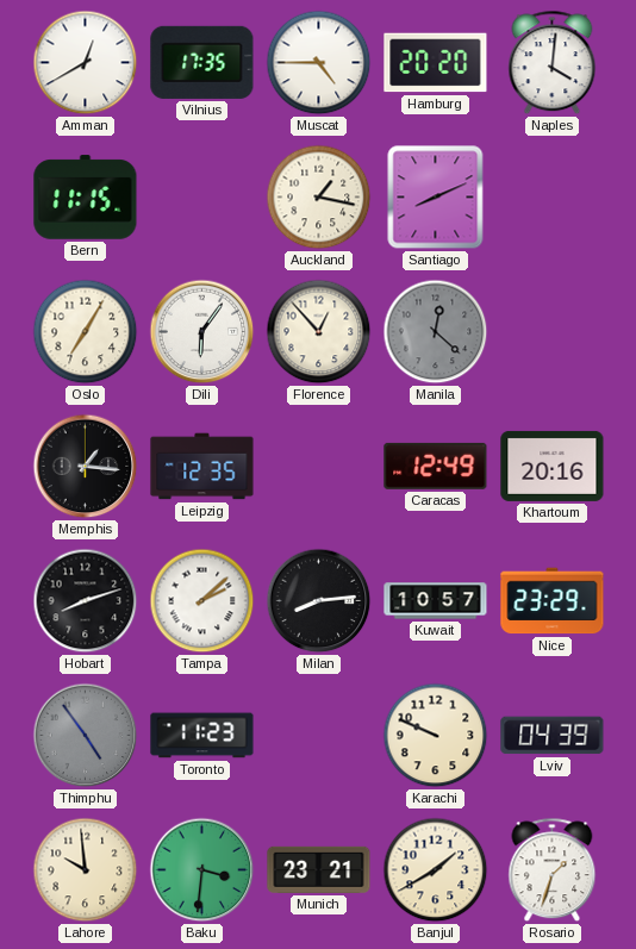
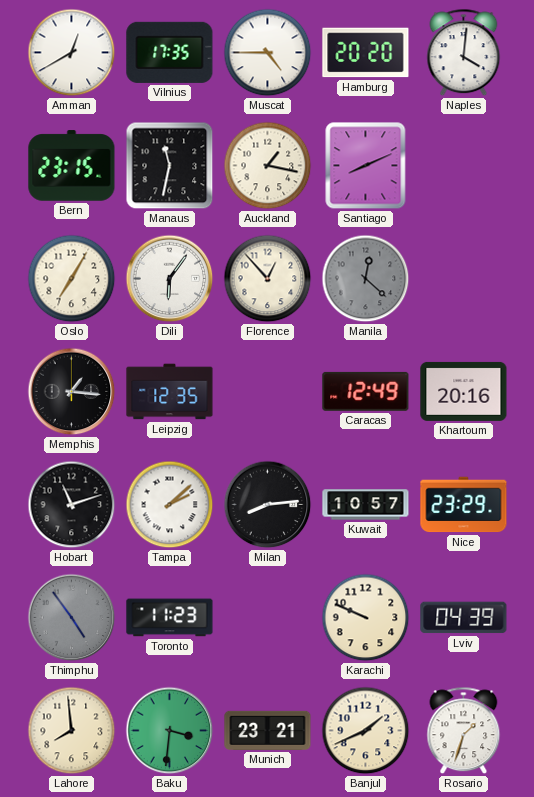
Bern: 11:15 -> 23:15
Manaus: none -> 11:32
Hobart: 8:12 -> 11:12
Lahore: 9:59 -> 7:59
Banjul: 1:40 -> 1:41
